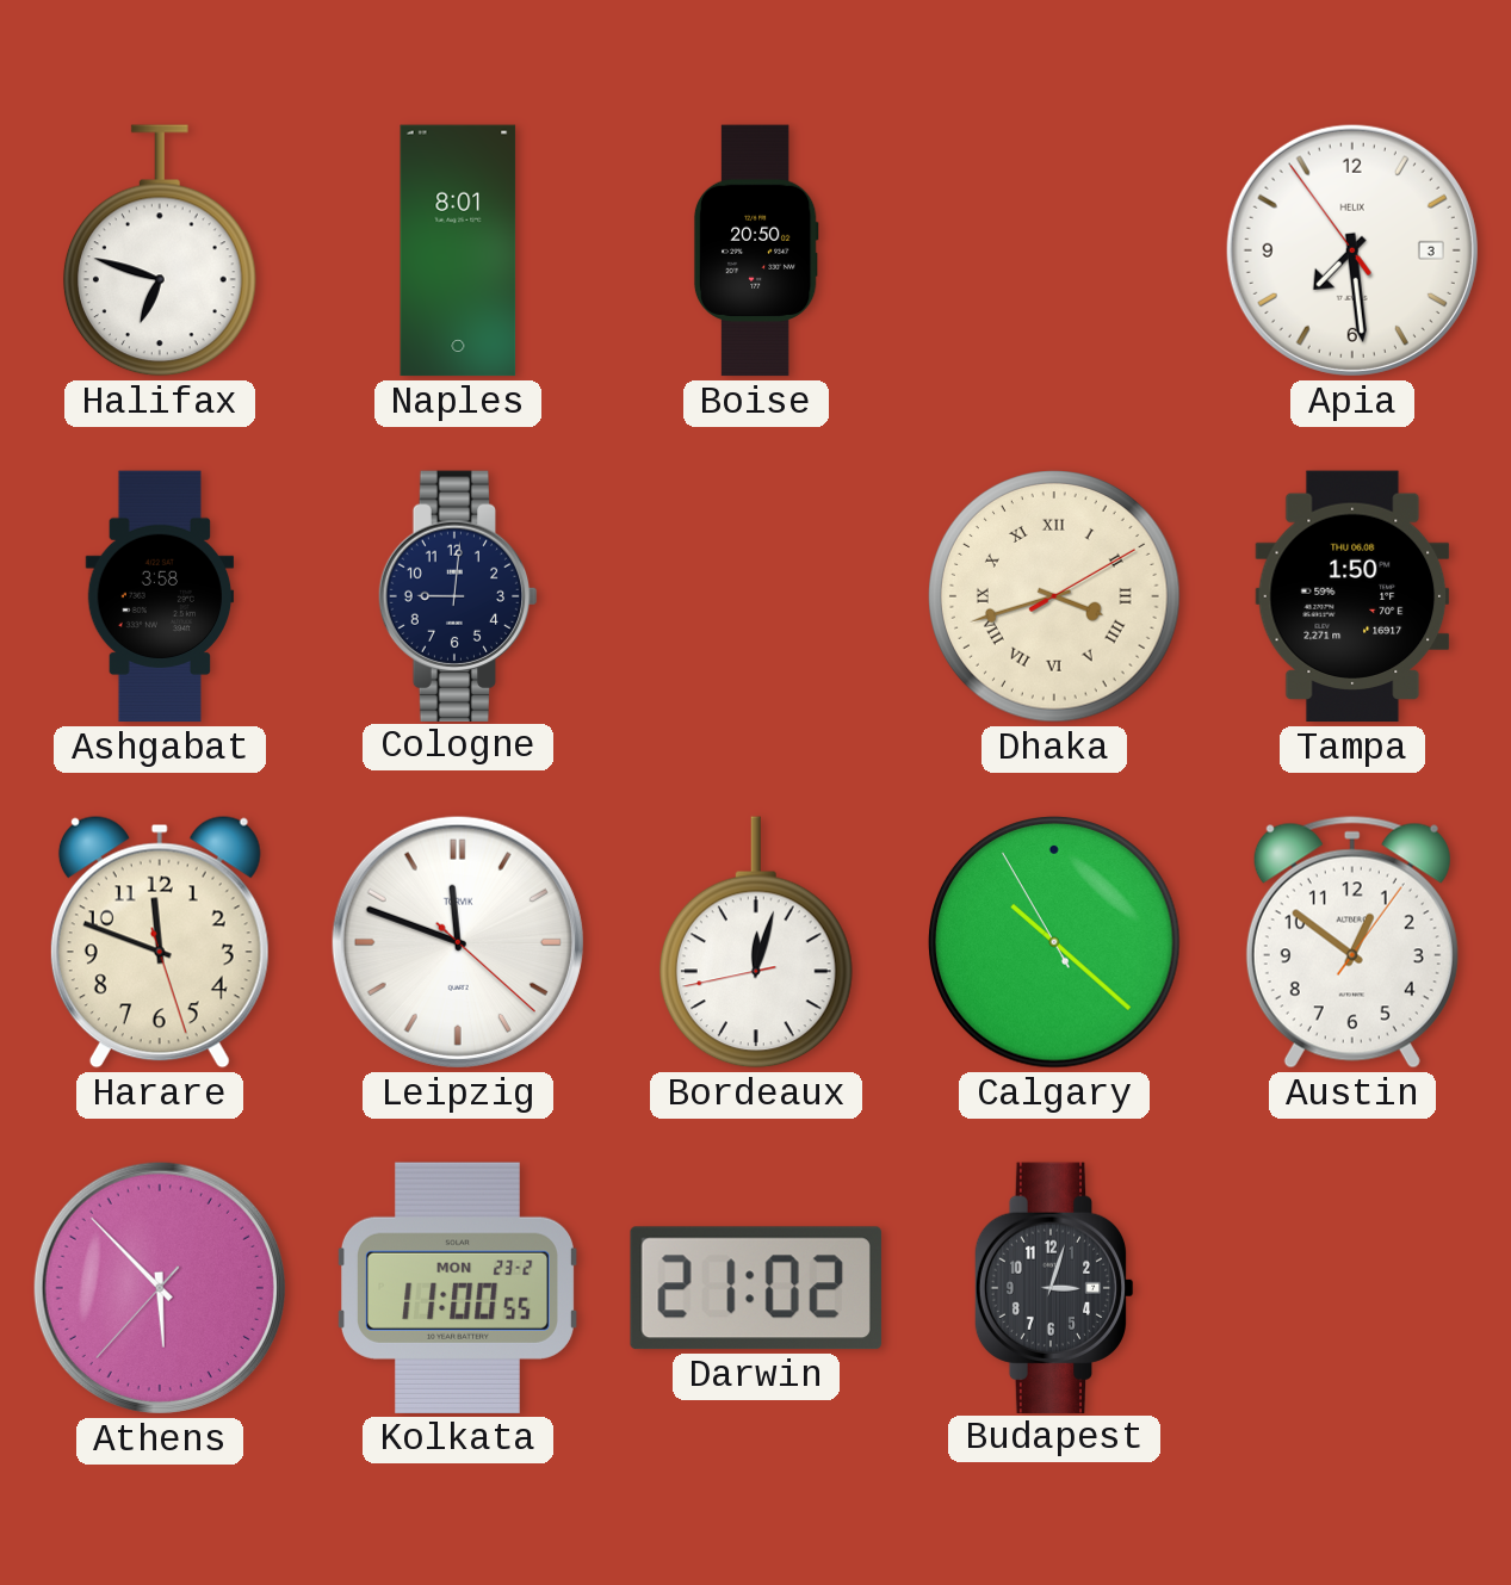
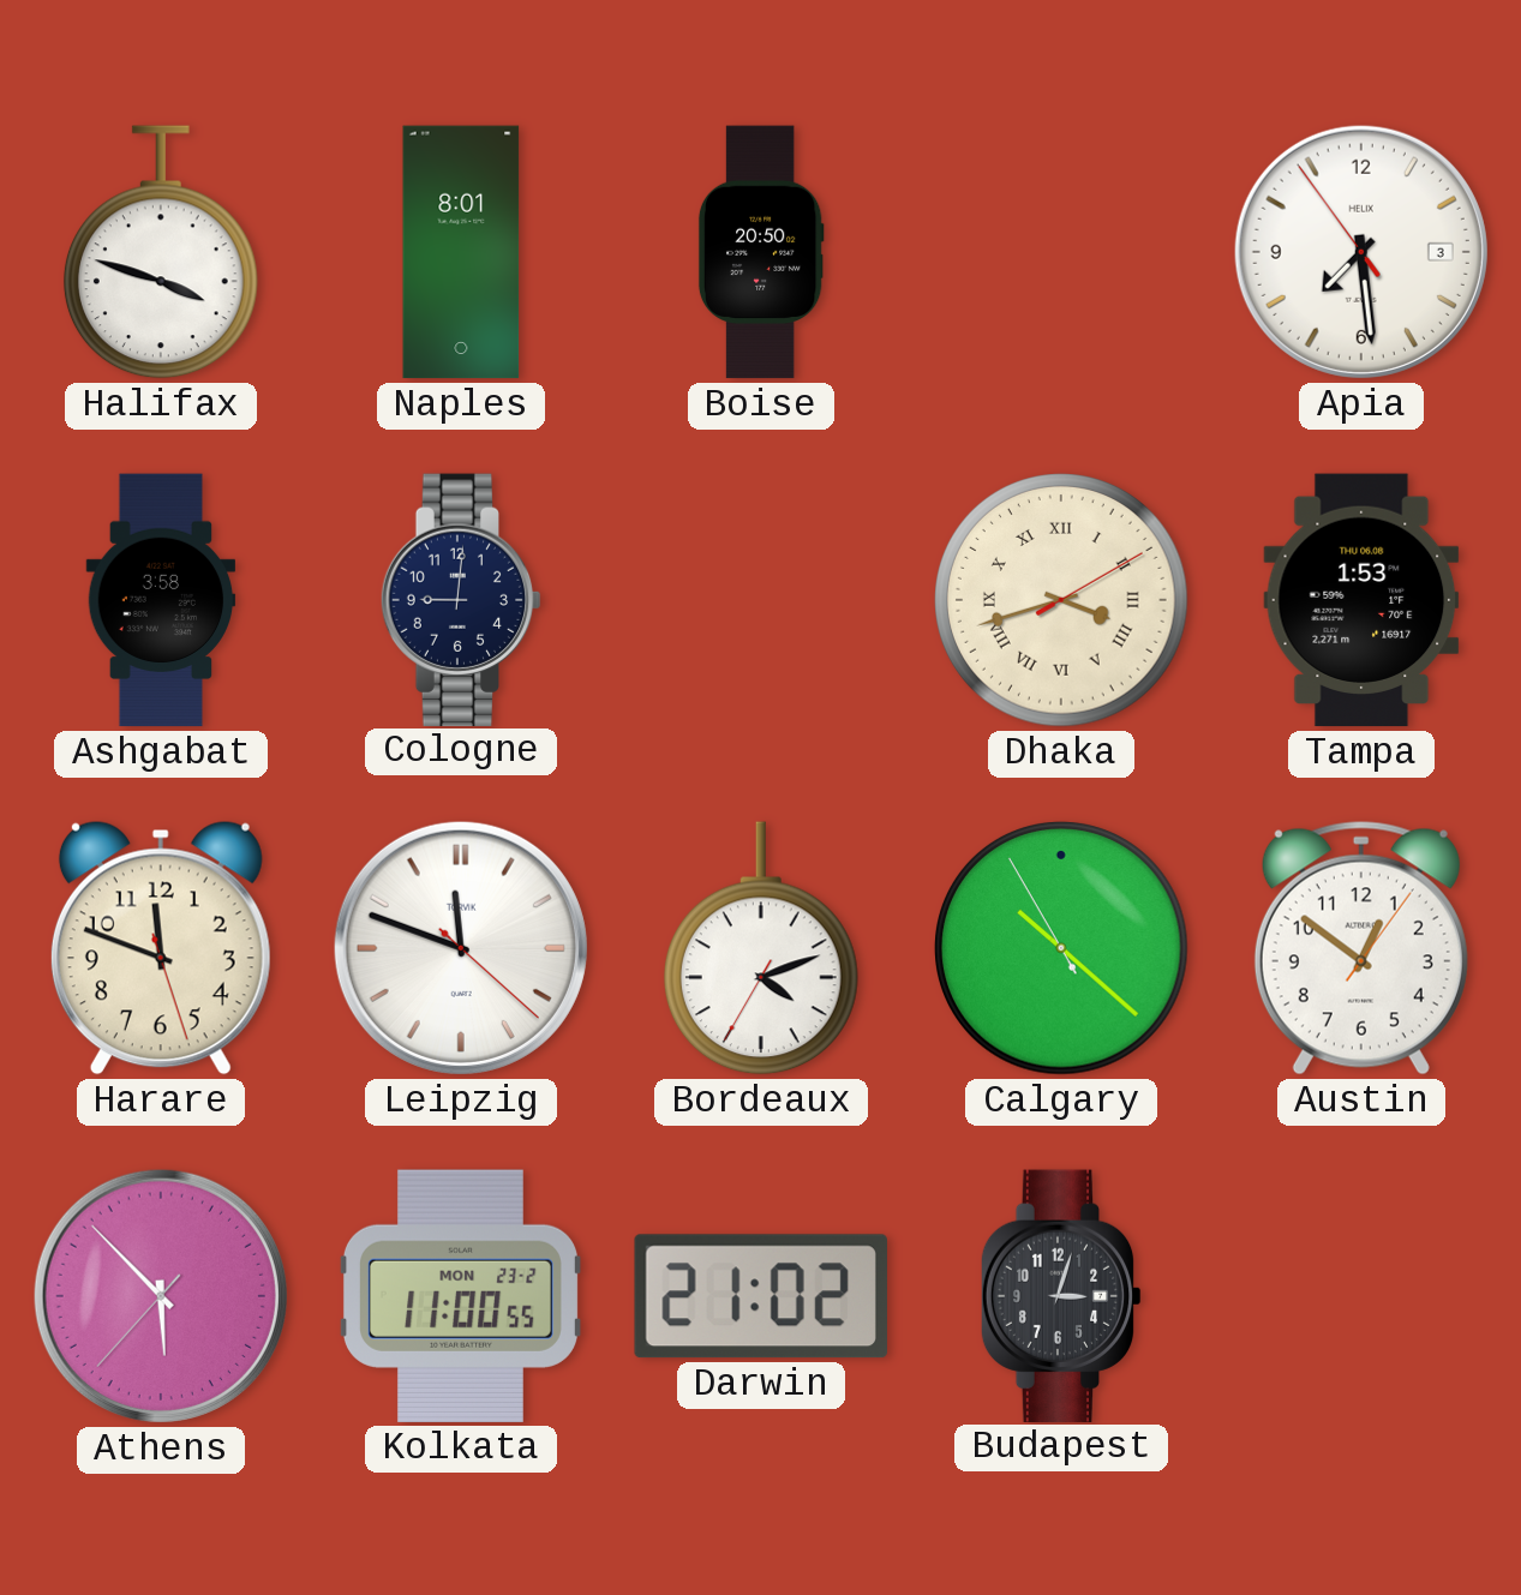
Halifax: 6:48 -> 3:48
Tampa: 1:50 -> 1:53
Bordeaux: 12:02 -> 4:11
